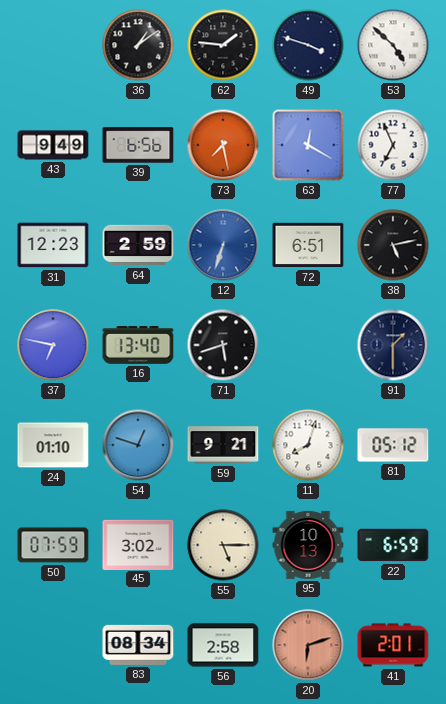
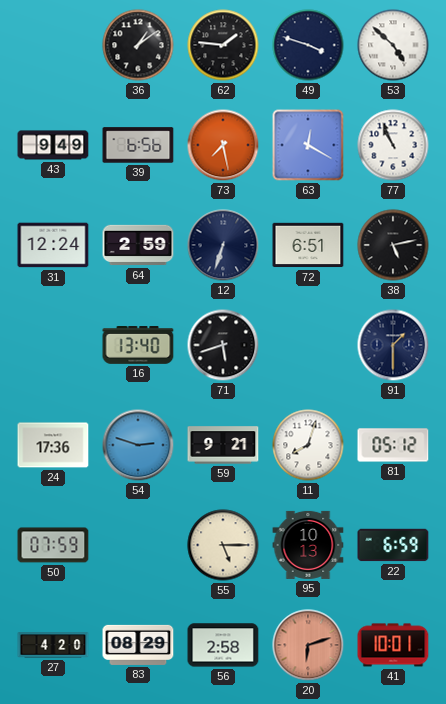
77: 6:56 -> 10:56
31: 12:23 -> 12:24
12 dial: blue -> navy
37: 6:47 -> none
24: 01:10 -> 17:36
54: 12:48 -> 2:48
45: 3:02 -> none
27: none -> 4:20
83: 08:34 -> 08:29
41: 2:01 -> 10:01
